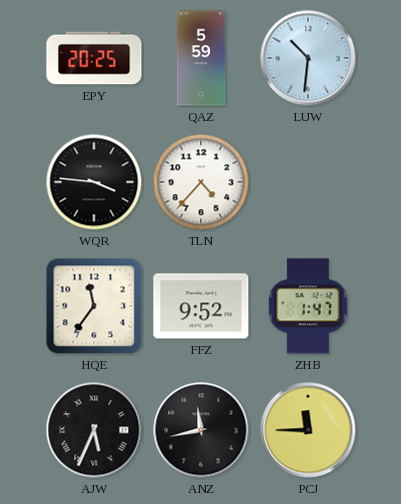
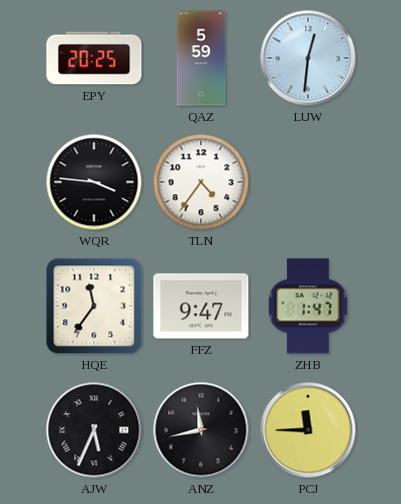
LUW: 10:31 -> 12:31
TLN: 4:37 -> 4:36
FFZ: 9:52 -> 9:47
